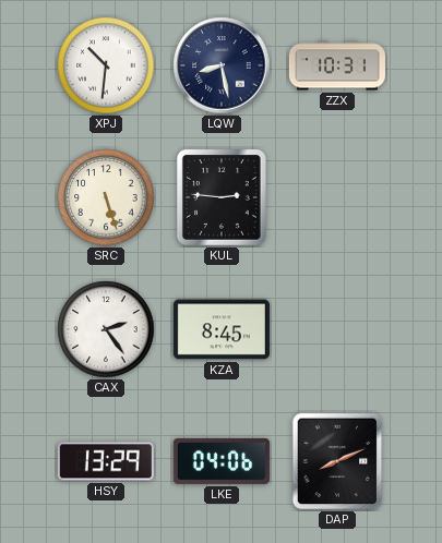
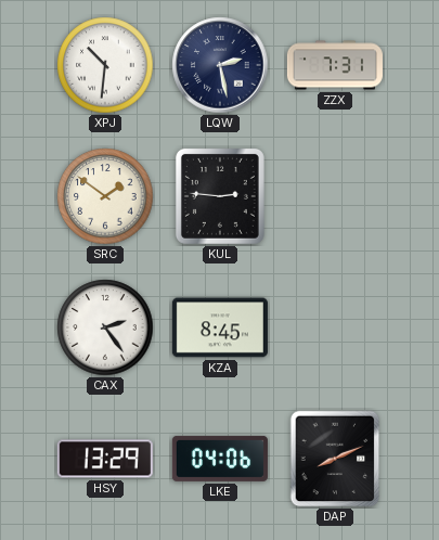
LQW: 8:28 -> 2:28
ZZX: 10:31 -> 7:31
SRC: 5:27 -> 1:51
